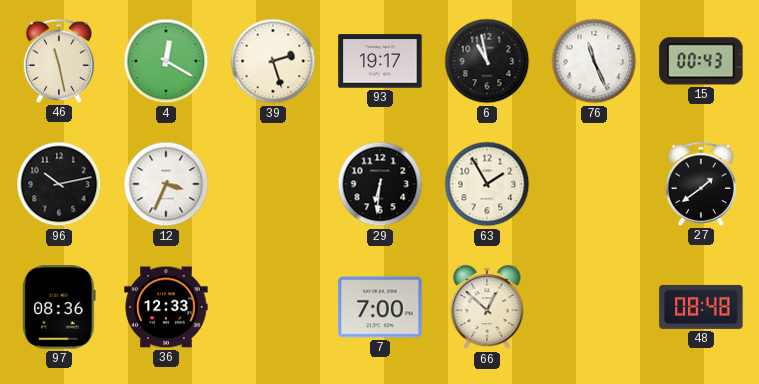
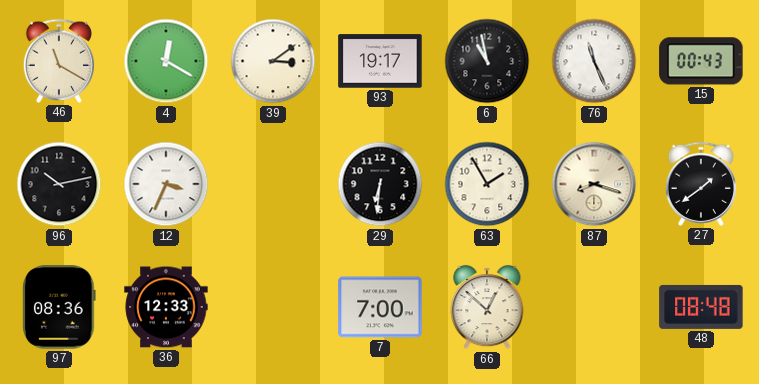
46: 11:28 -> 11:20
39: 2:27 -> 3:09
87: none -> 8:18
